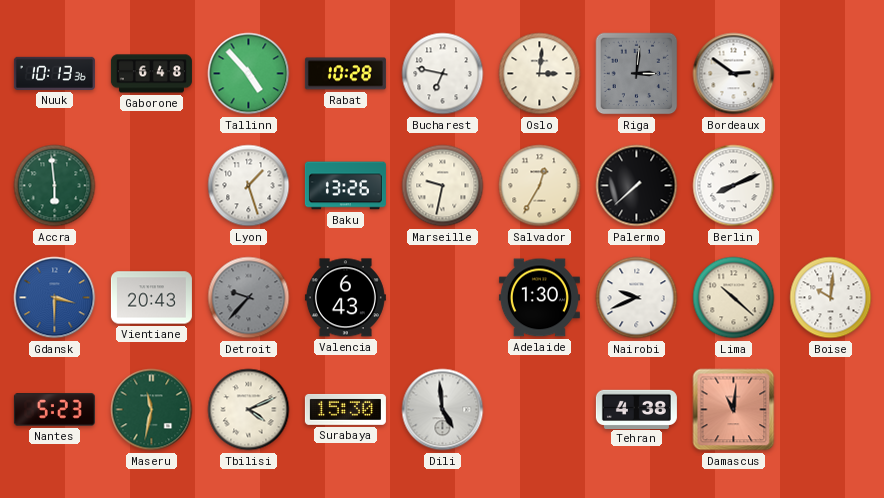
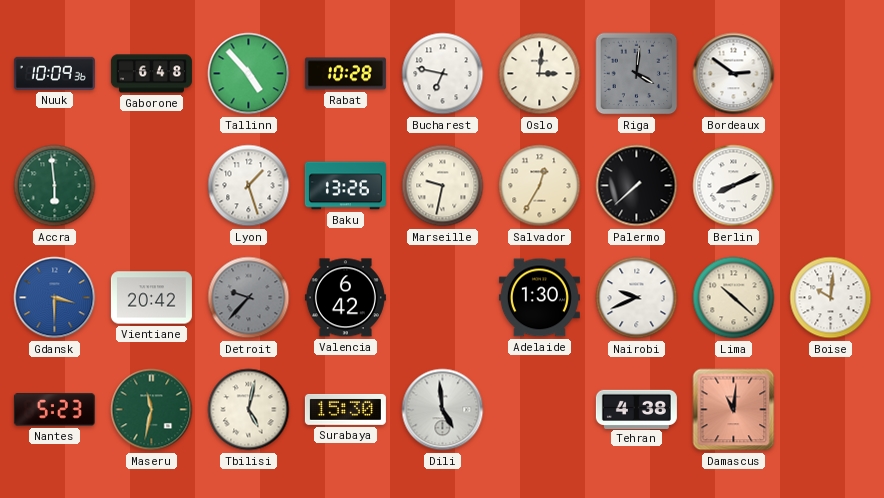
Nuuk: 10:13 -> 10:09
Riga: 3:01 -> 4:01
Vientiane: 20:43 -> 20:42
Valencia: 6:43 -> 6:42
Tbilisi: 4:11 -> 5:02
